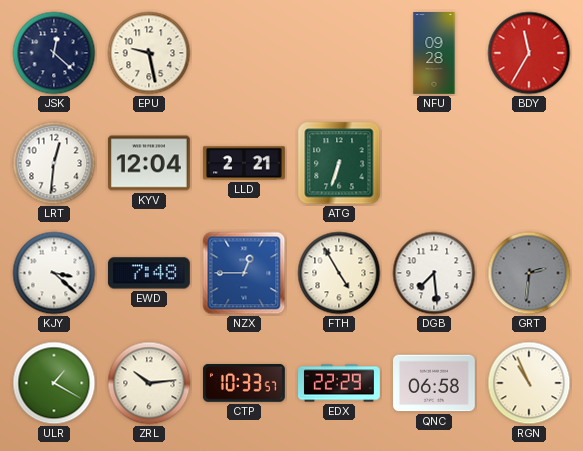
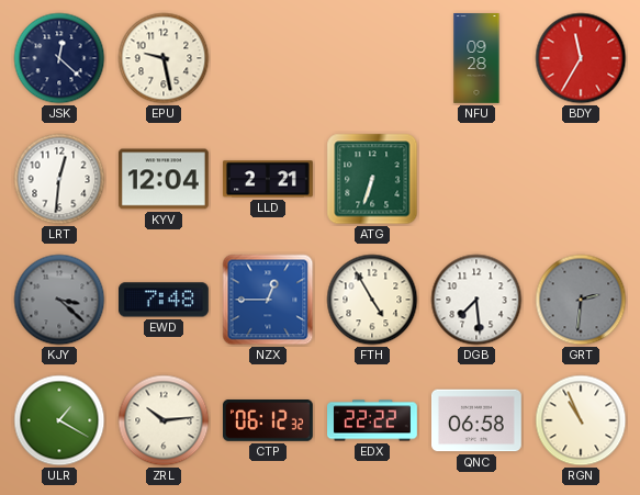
KJY dial: white -> grey
CTP: 10:33 -> 06:12
EDX: 22:29 -> 22:22
